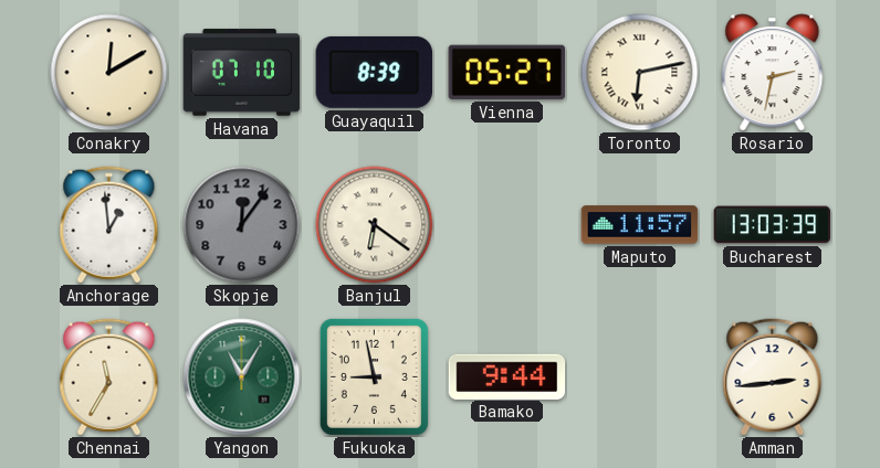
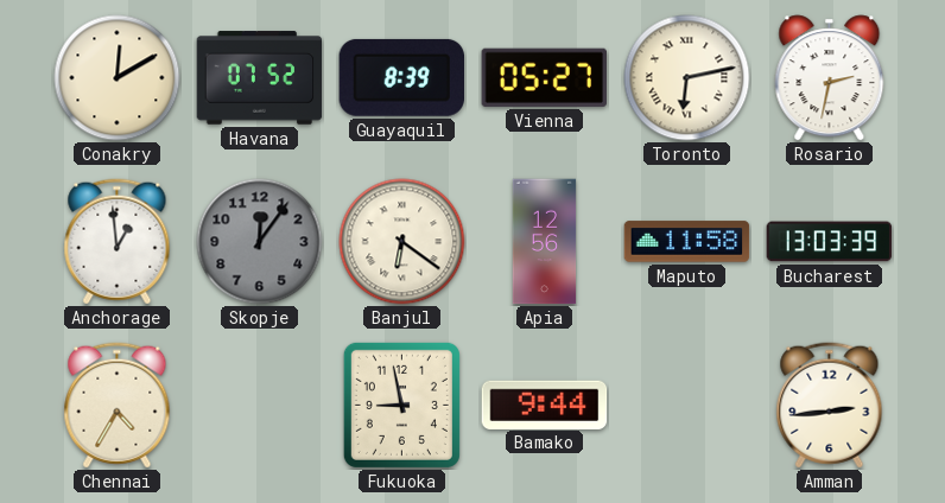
Havana: 07:10 -> 07:52
Apia: none -> 12:56
Maputo: 11:57 -> 11:58
Chennai: 11:35 -> 4:35
Yangon: 11:05 -> none
